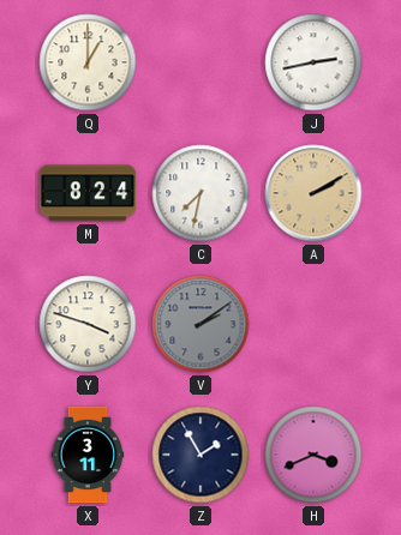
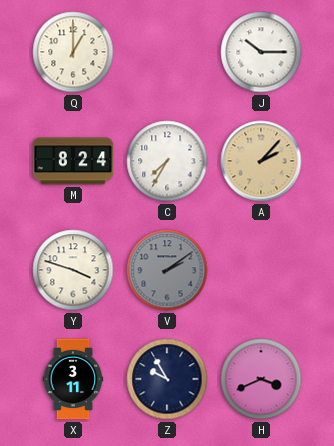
J: 2:43 -> 10:15
C: 7:32 -> 7:35
A: 2:10 -> 2:07
Z: 1:55 -> 9:55
